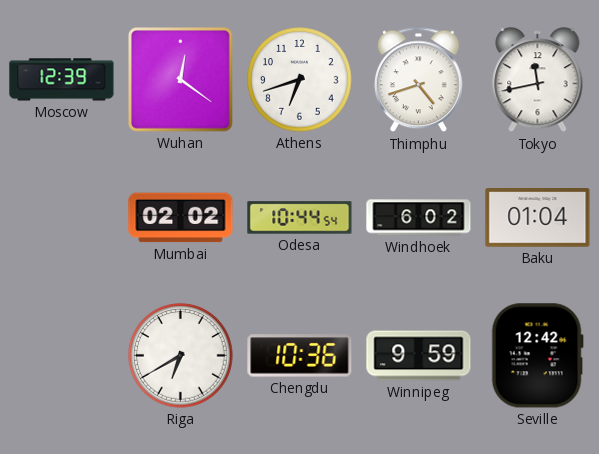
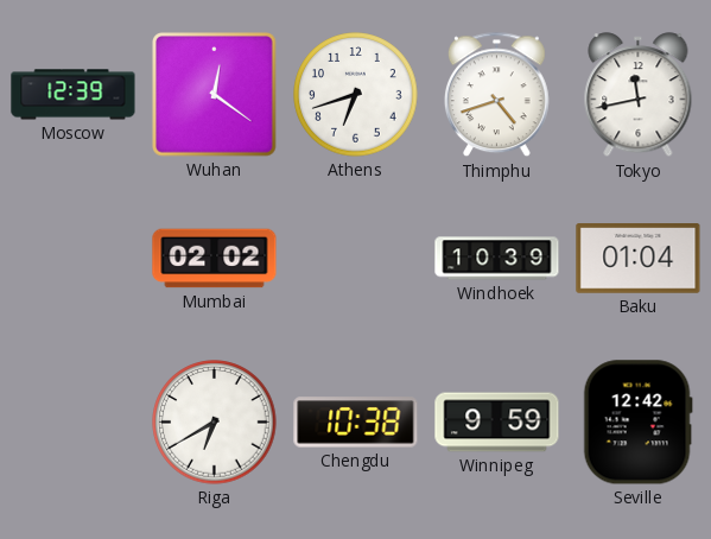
Odesa: 10:44 -> none
Windhoek: 6:02 -> 10:39
Chengdu: 10:36 -> 10:38
